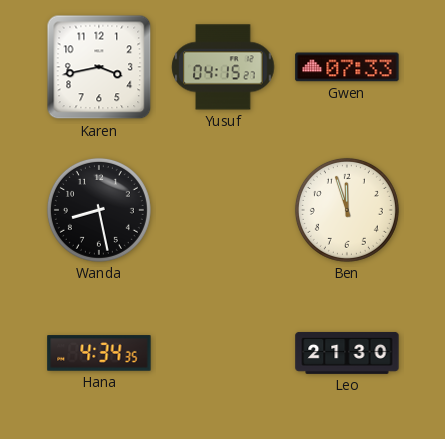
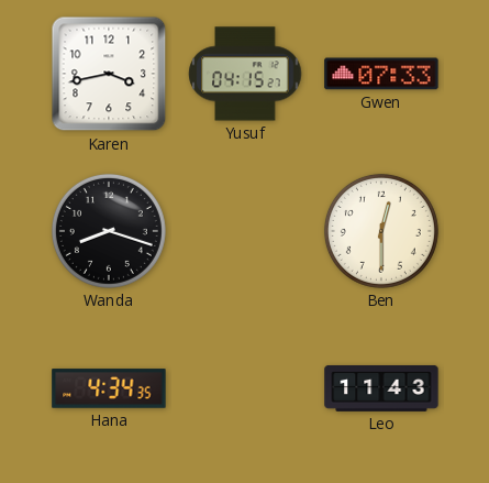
Wanda: 8:28 -> 8:18
Ben: 11:57 -> 12:30
Leo: 21:30 -> 11:43
